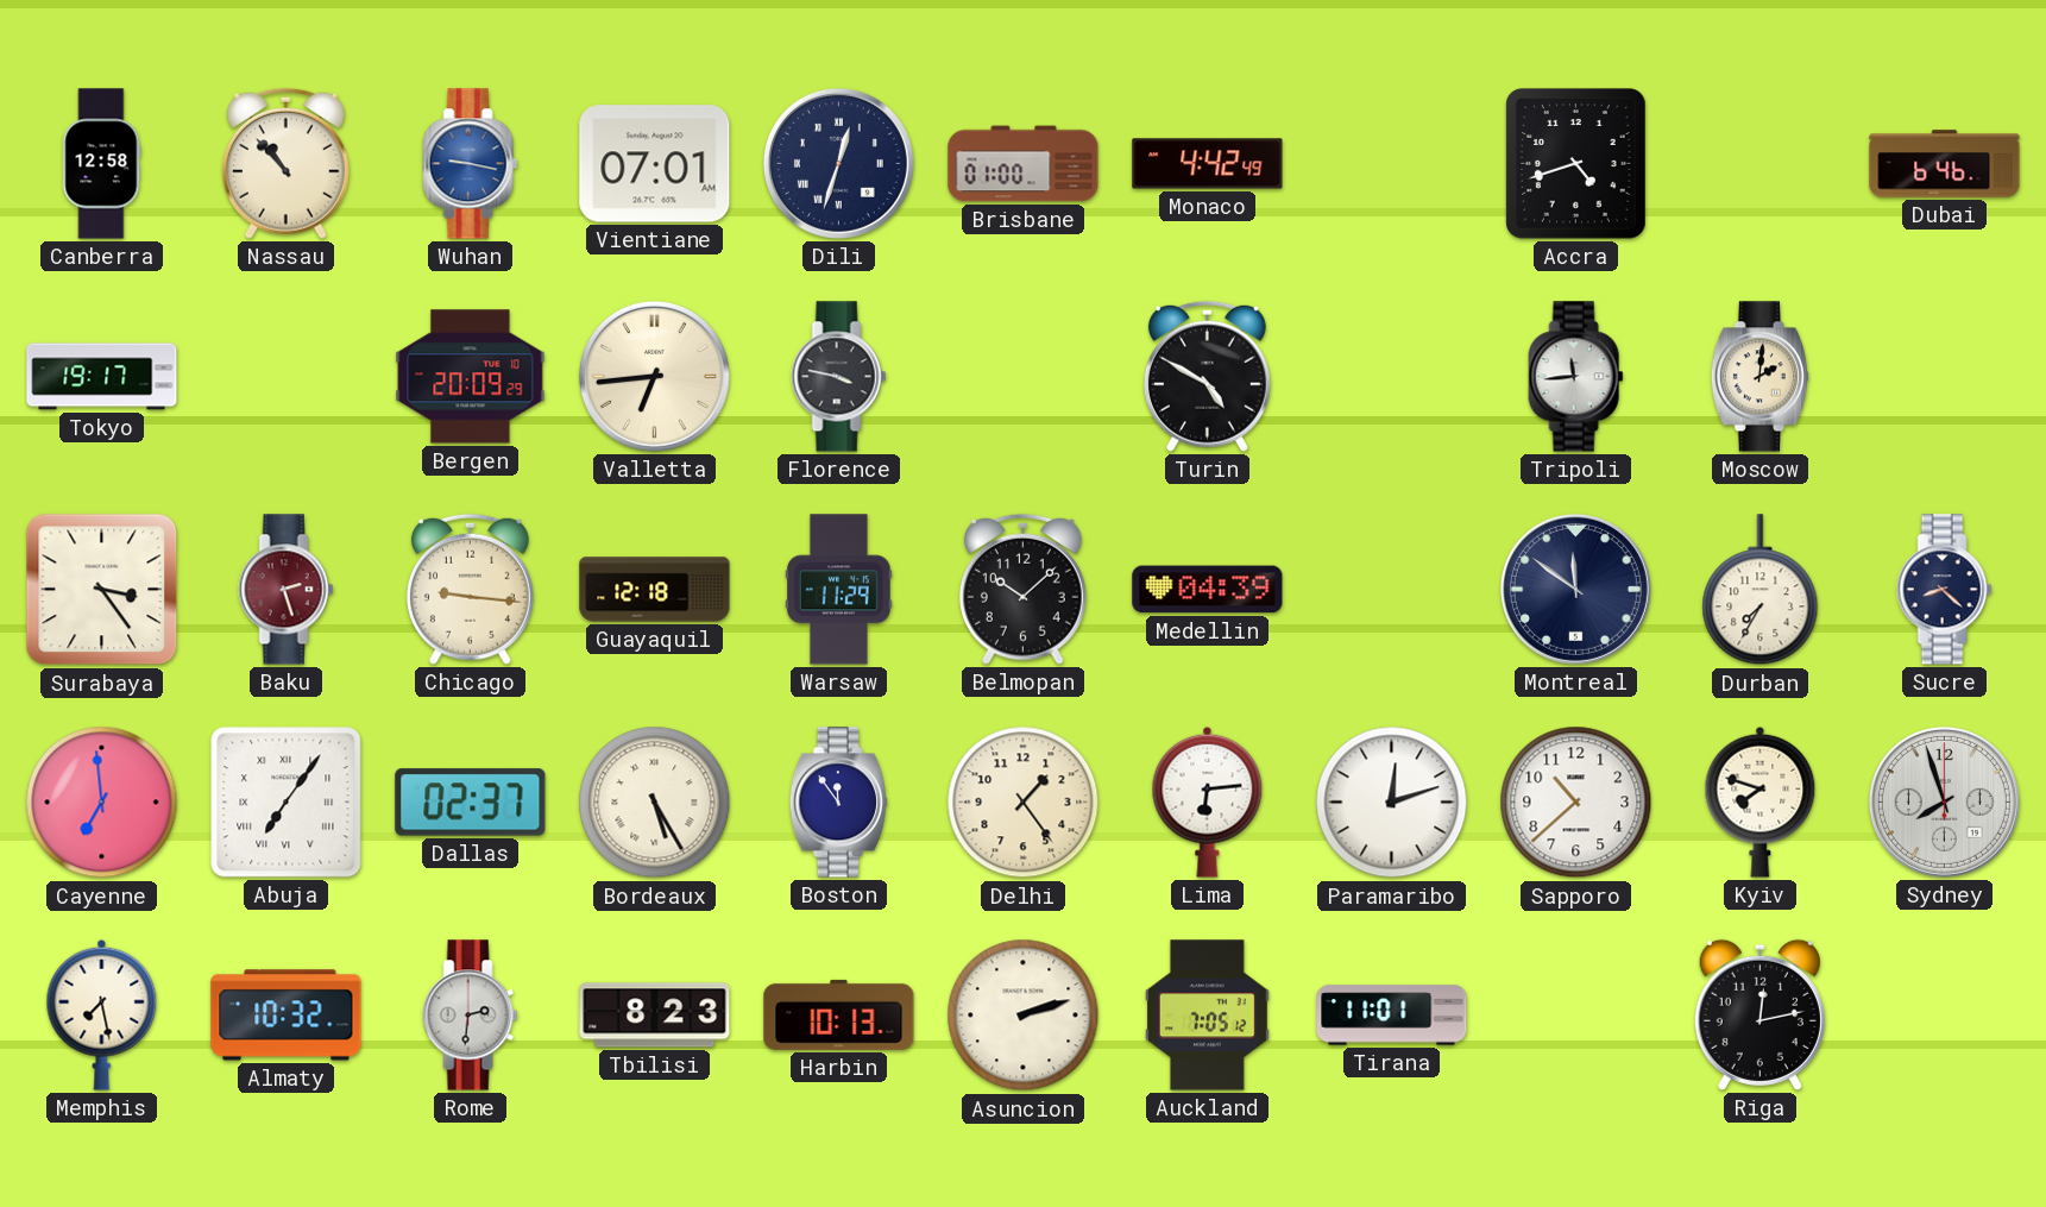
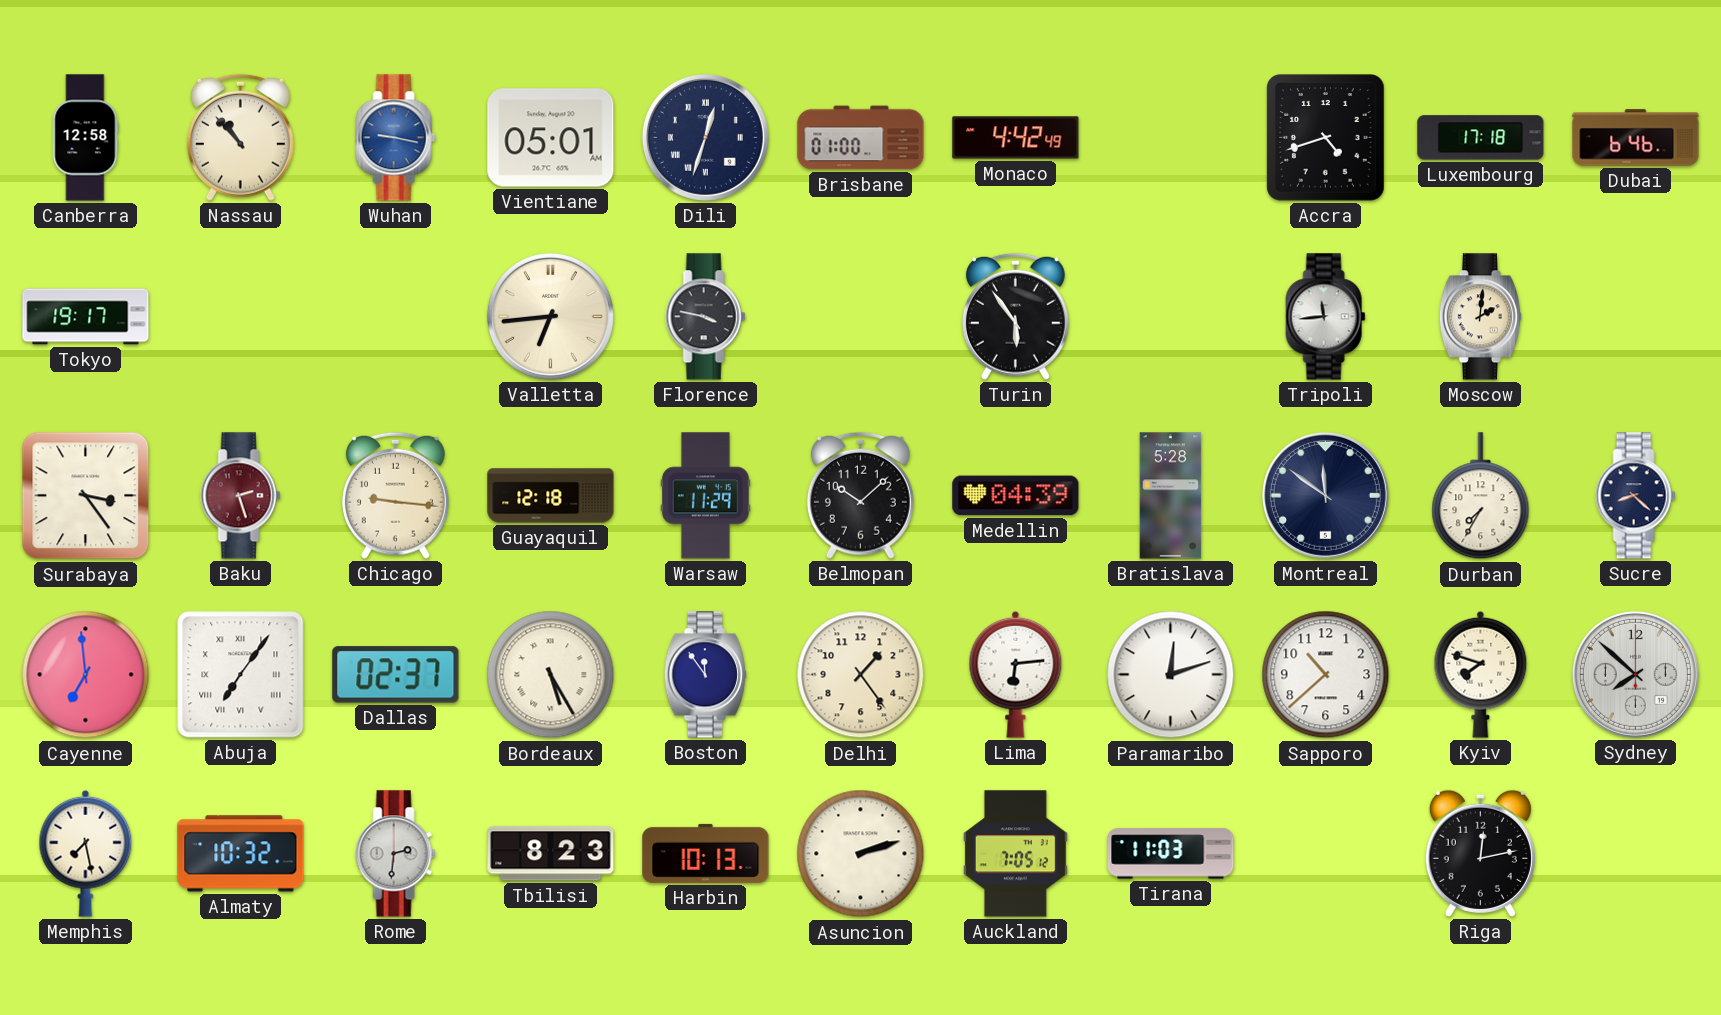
Vientiane: 07:01 -> 05:01
Luxembourg: none -> 17:18
Bergen: 20:09 -> none
Turin: 4:50 -> 5:54
Bratislava: none -> 5:28
Sydney: 7:57 -> 7:52
Tirana: 11:01 -> 11:03
